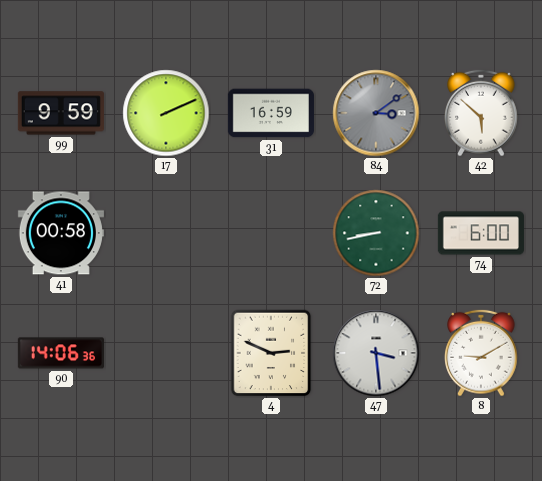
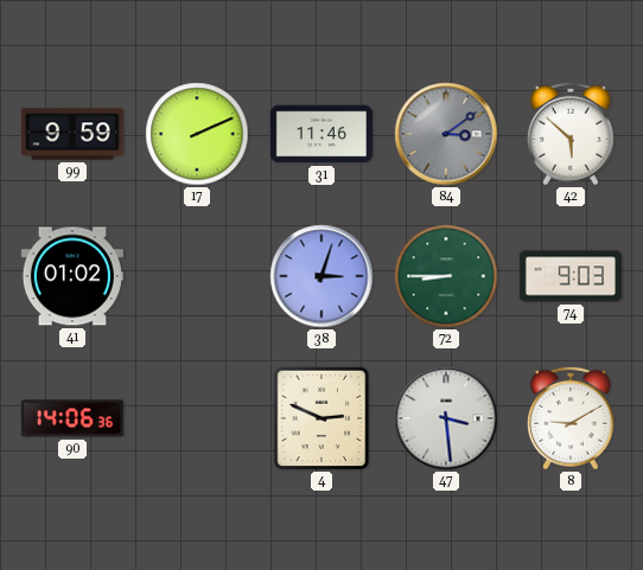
31: 16:59 -> 11:46
41: 00:58 -> 01:02
38: none -> 3:03
72: 8:43 -> 8:45
74: 6:00 -> 9:03
